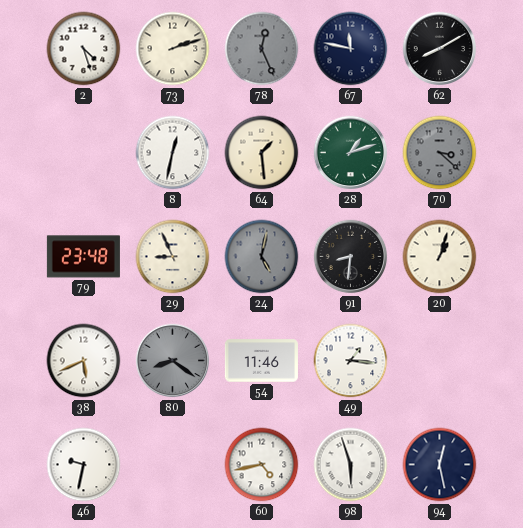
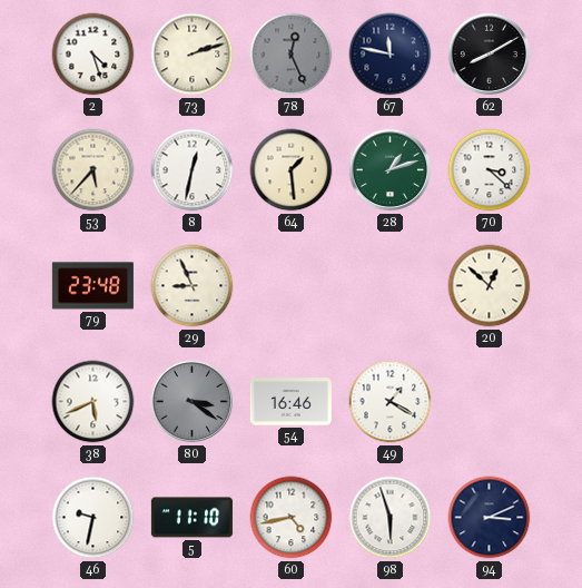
53: none -> 5:37
70 dial: grey -> white
24: 5:02 -> none
91: 8:31 -> none
20: 1:03 -> 12:52
80: 8:21 -> 3:21
54: 11:46 -> 16:46
49: 1:16 -> 1:20
5: none -> 11:10
94: 12:28 -> 3:11
